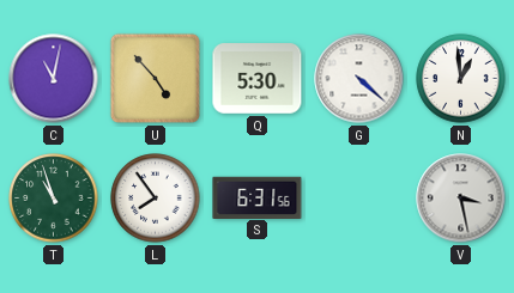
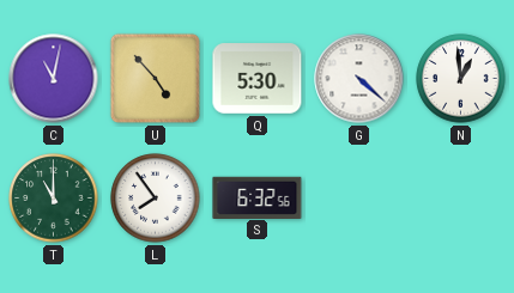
T: 10:57 -> 11:00
S: 6:31 -> 6:32
V: 3:28 -> none
